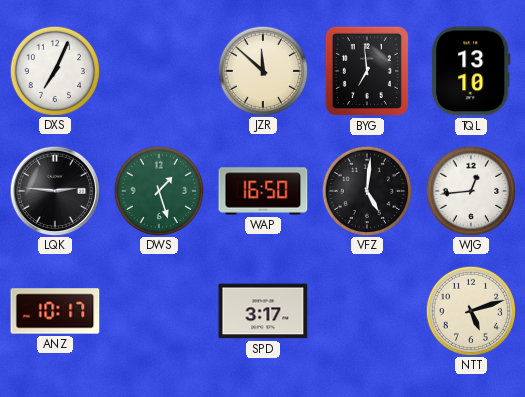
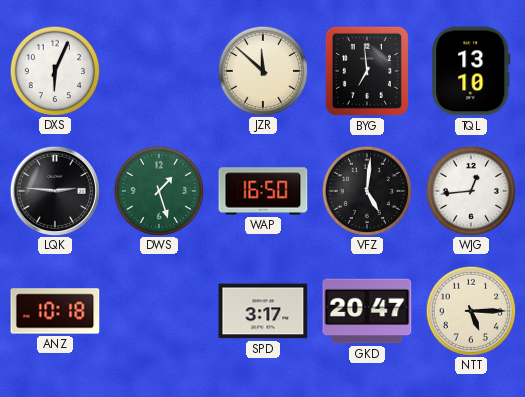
DXS: 7:04 -> 6:04
ANZ: 10:17 -> 10:18
GKD: none -> 20:47
NTT: 5:12 -> 5:15
